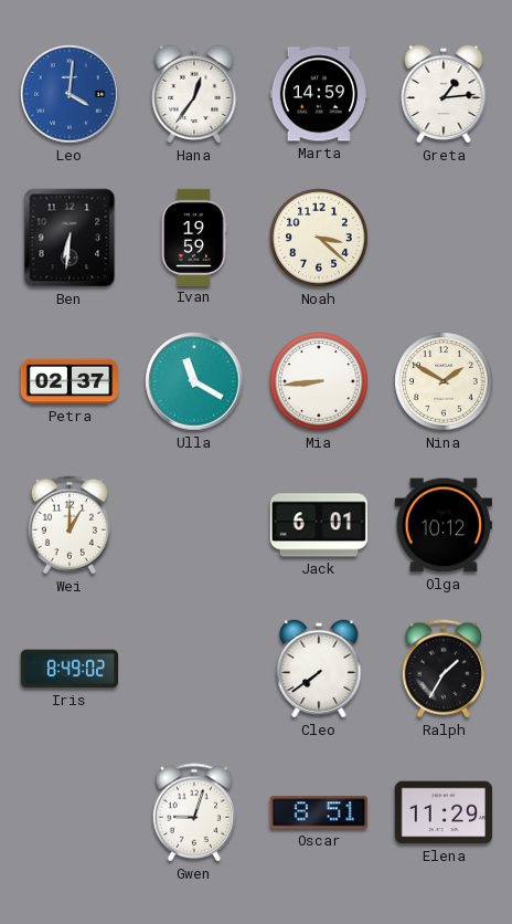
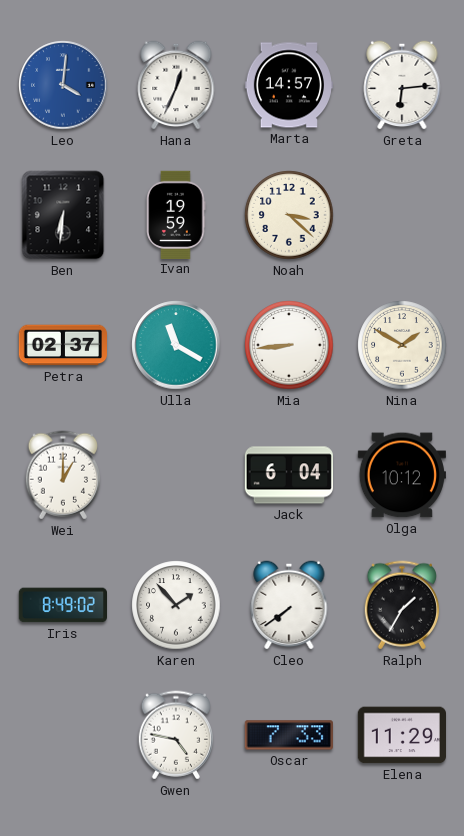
Hana: 12:36 -> 12:34
Marta: 14:59 -> 14:57
Greta: 1:14 -> 6:14
Jack: 6:01 -> 6:04
Karen: none -> 1:53
Gwen: 9:03 -> 4:47
Oscar: 8:51 -> 7:33
